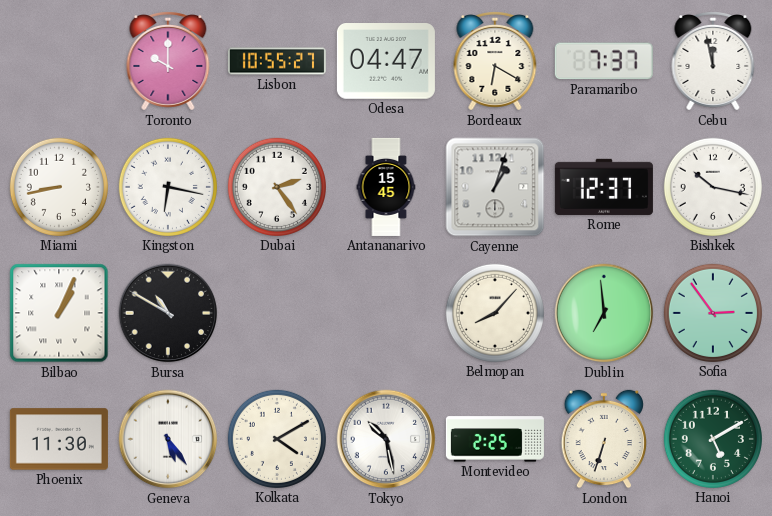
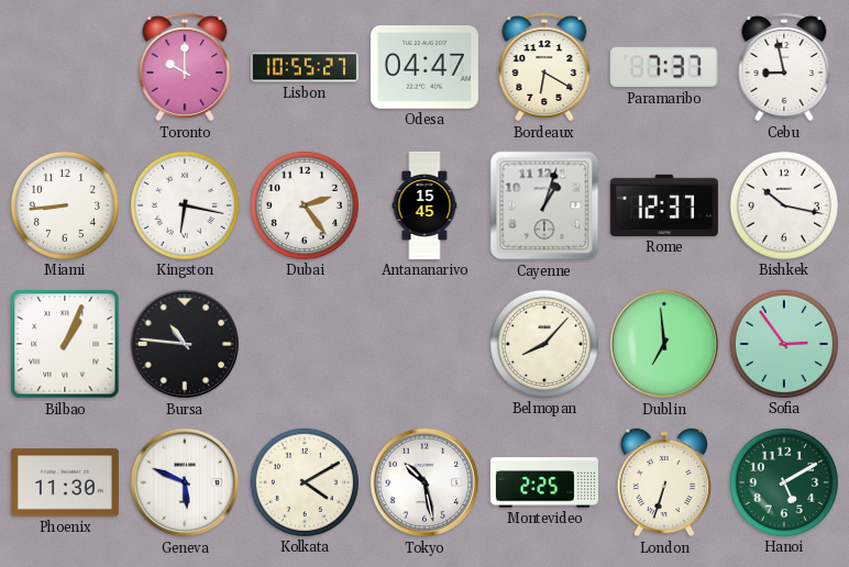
Cebu: 11:58 -> 8:58
Miami: 8:43 -> 8:44
Bursa: 10:50 -> 10:46
Geneva: 5:24 -> 5:49
